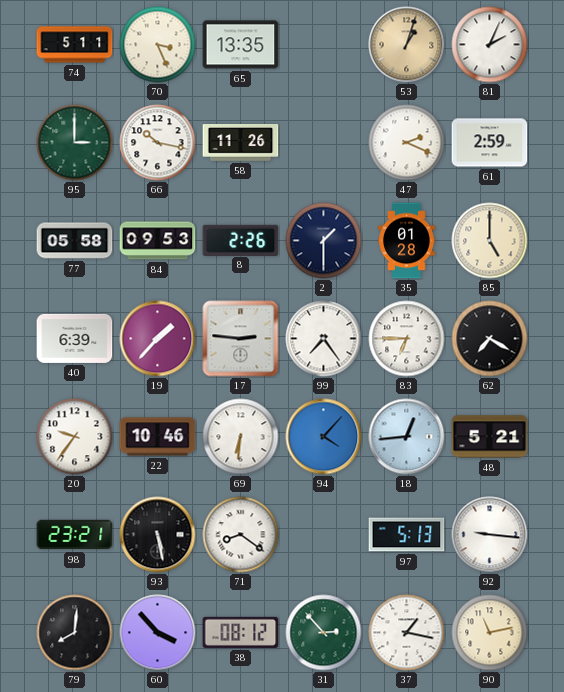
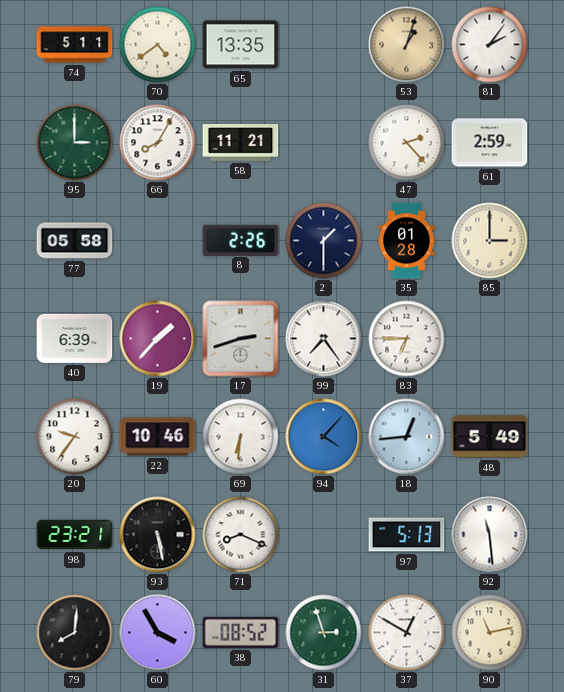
70: 3:26 -> 4:39
81: 2:04 -> 2:06
66: 10:17 -> 8:05
58: 11:26 -> 11:21
47: 2:19 -> 2:23
84: 09:53 -> none
85: 5:00 -> 3:00
17: 2:46 -> 2:42
62: 7:20 -> none
48: 5:21 -> 5:49
71: 8:21 -> 8:19
92: 9:16 -> 11:29
60: 3:53 -> 3:55
38: 08:12 -> 08:52
31: 2:53 -> 2:57
37: 1:17 -> 12:50
